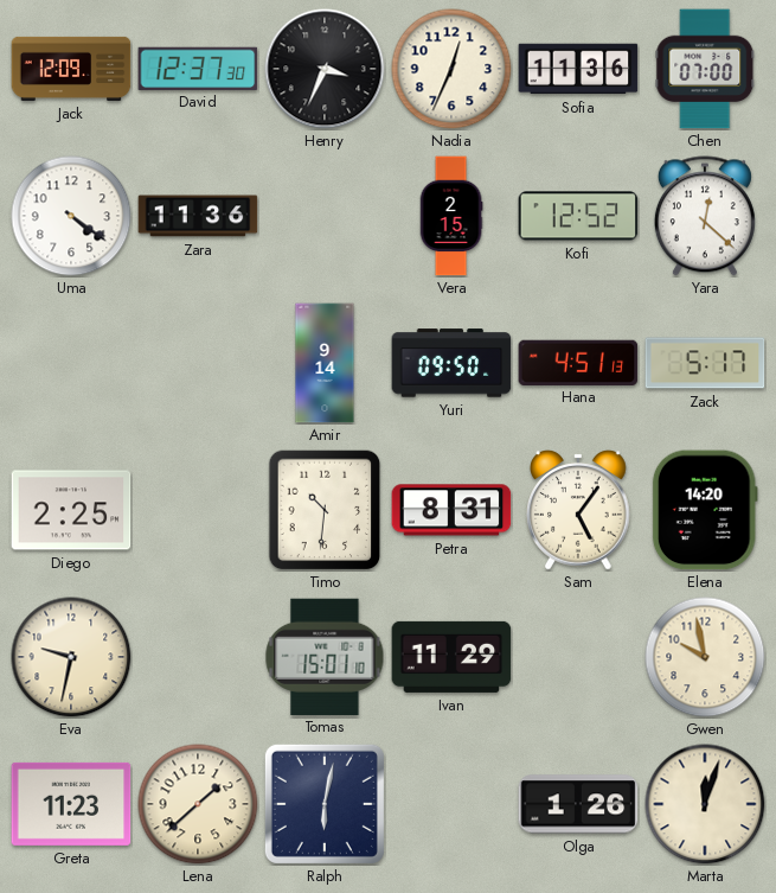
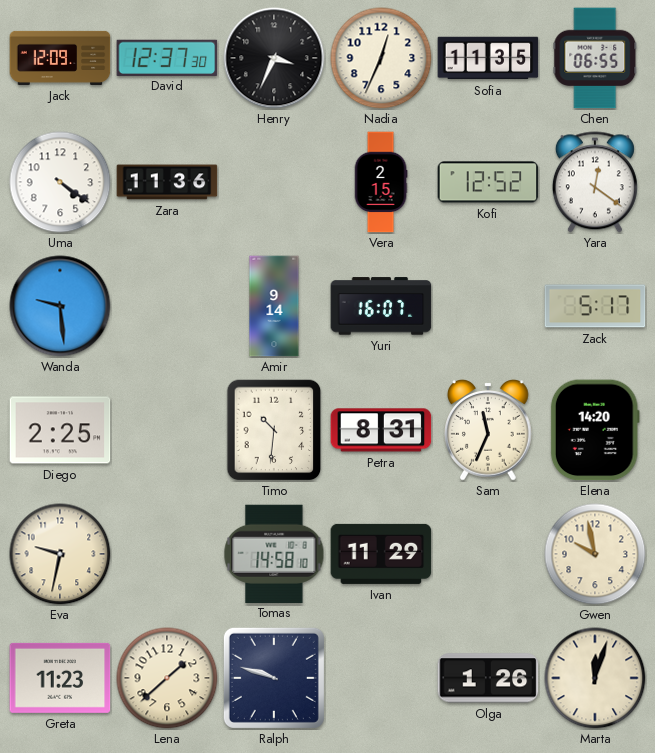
Sofia: 11:36 -> 11:35
Chen: 07:00 -> 06:55
Yara: 12:22 -> 12:21
Wanda: none -> 9:29
Yuri: 09:50 -> 16:07
Hana: 4:51 -> none
Sam: 5:06 -> 11:34
Tomas: 15:01 -> 14:58
Ralph: 6:02 -> 9:48
